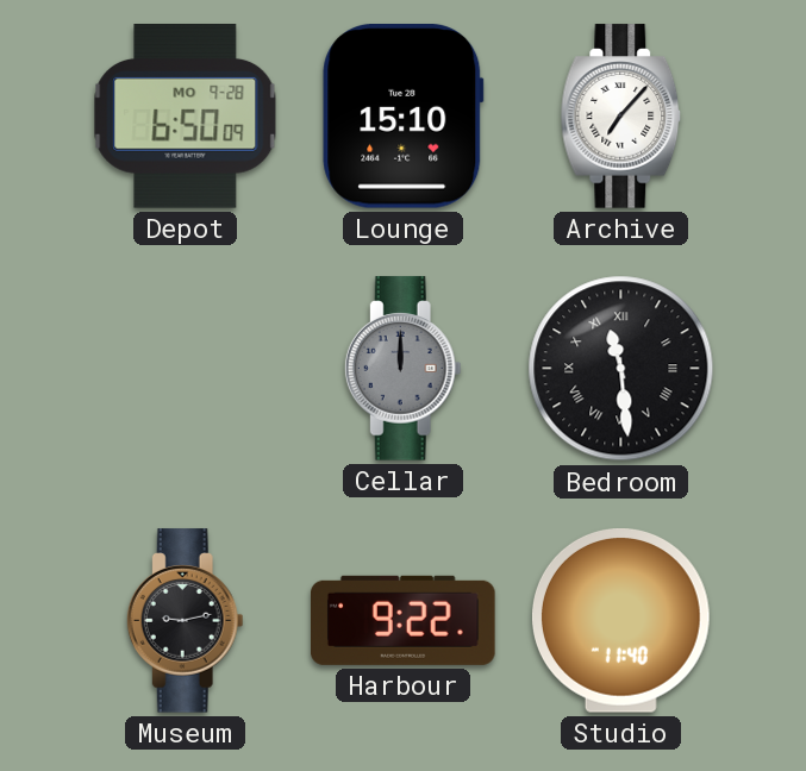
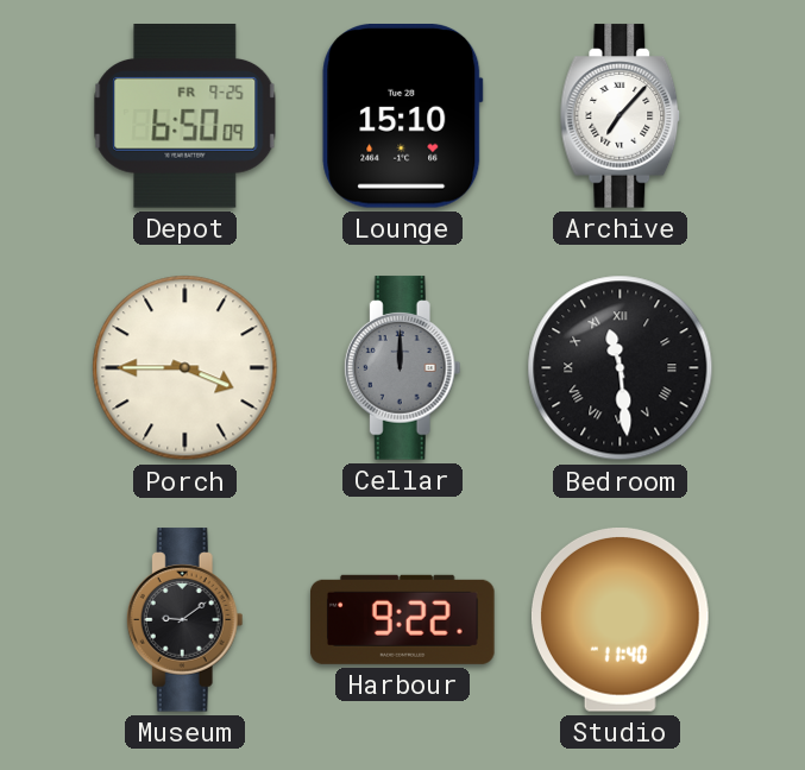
Depot date: MO 9-28 -> FR 9-25
Porch: none -> 3:45
Museum: 9:13 -> 9:09
